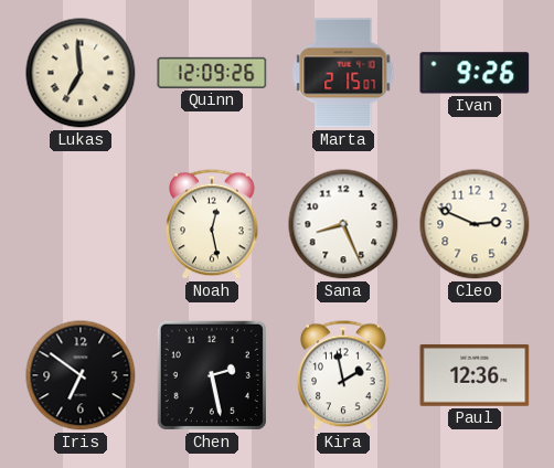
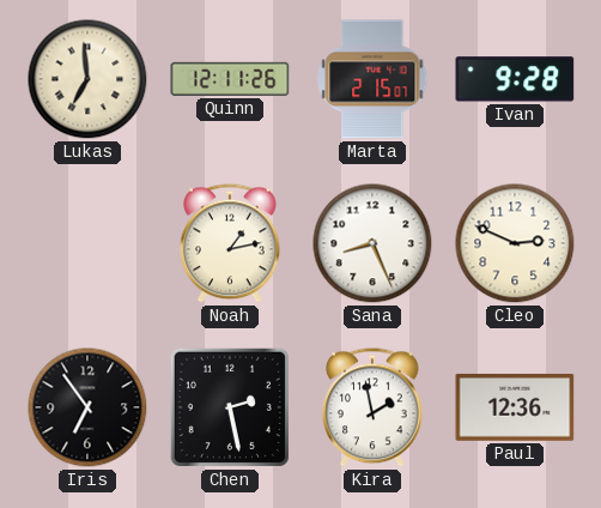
Quinn: 12:09 -> 12:11
Ivan: 9:26 -> 9:28
Noah: 12:28 -> 1:13
Iris: 6:51 -> 6:54
